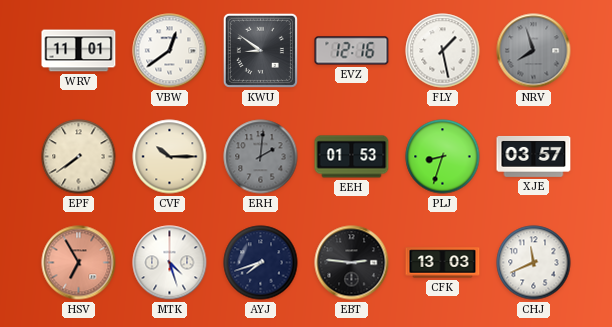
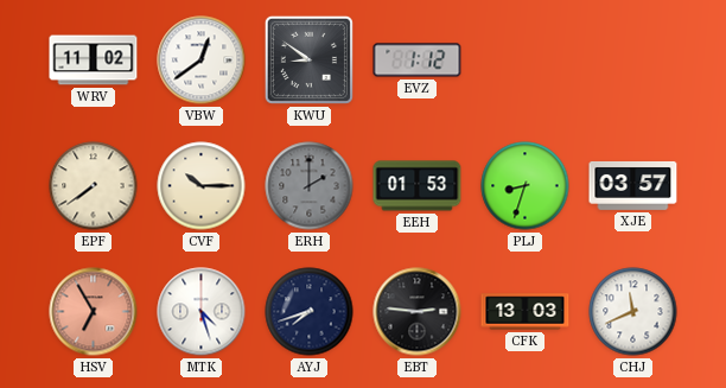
WRV: 11:01 -> 11:02
EVZ: 12:16 -> 1:12
FLY: 1:28 -> none
NRV: 7:57 -> none
ERH: 2:01 -> 2:00
